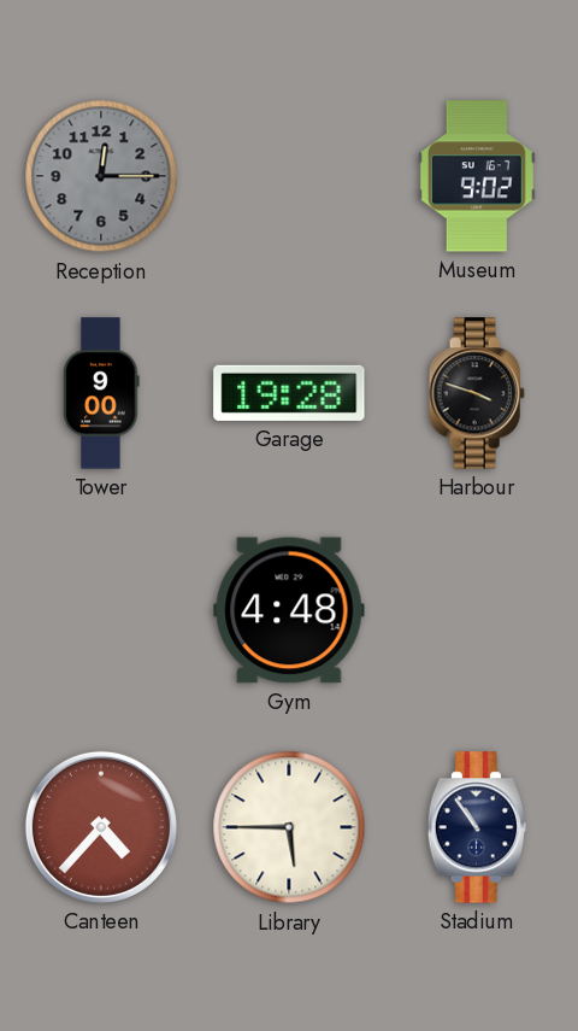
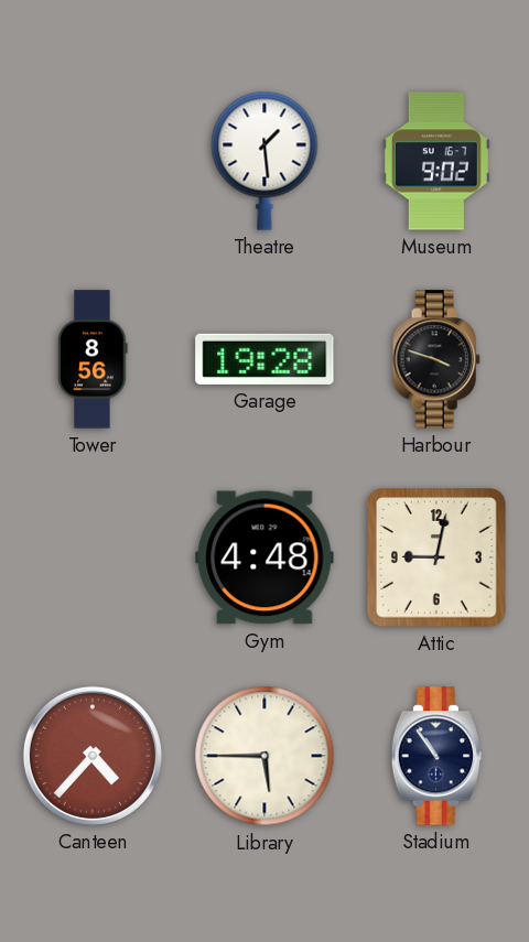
Reception: 12:15 -> none
Theatre: none -> 1:29
Tower: 9:00 -> 8:56
Attic: none -> 9:02
